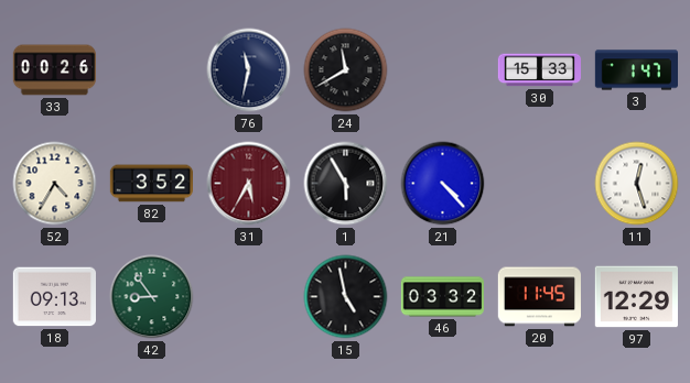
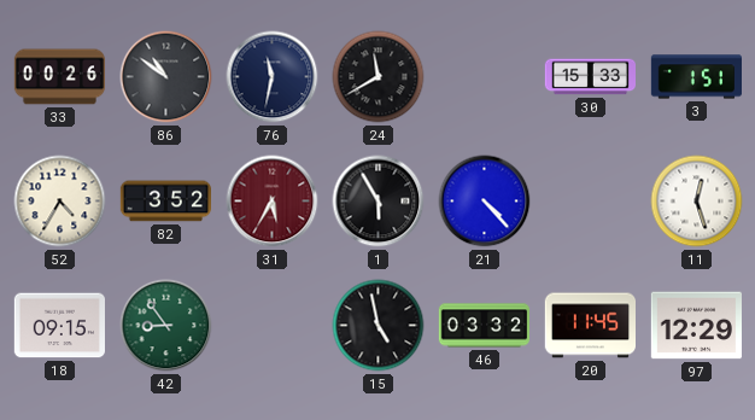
86: none -> 10:51
3: 1:47 -> 1:51
18: 09:13 -> 09:15
